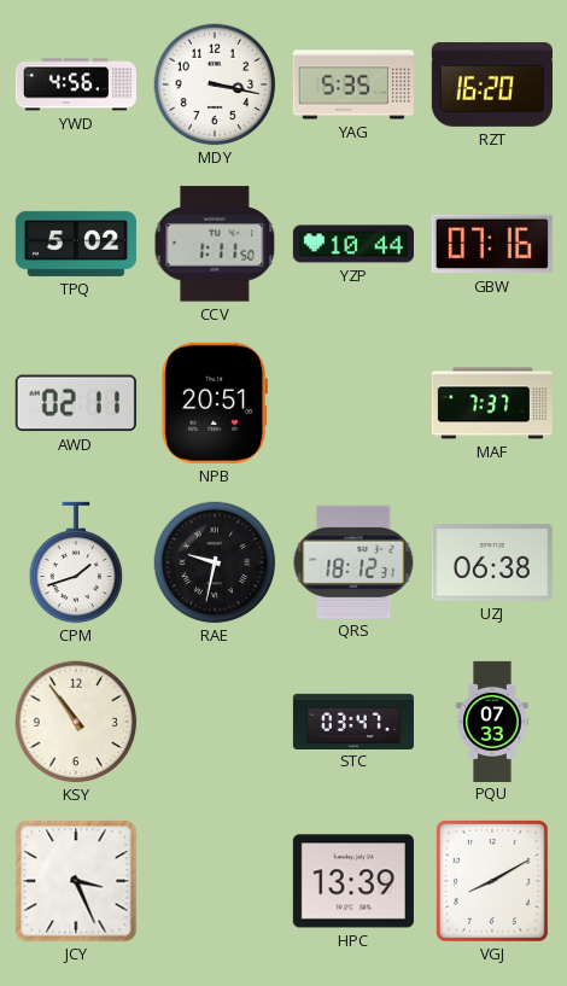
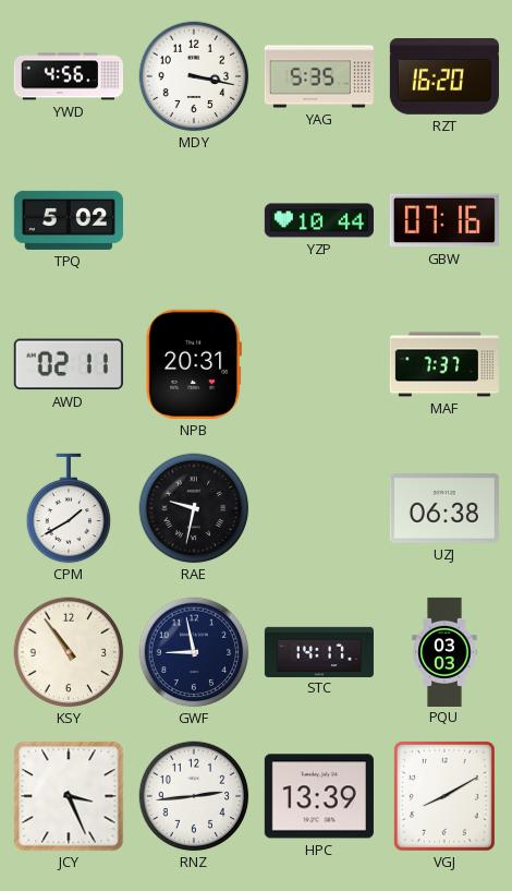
CCV: 1:11 -> none
NPB: 20:51 -> 20:31
CPM: 1:42 -> 1:40
QRS: 18:12 -> none
GWF: none -> 8:58
STC: 03:47 -> 14:17
PQU: 07:33 -> 03:03
RNZ: none -> 2:44
